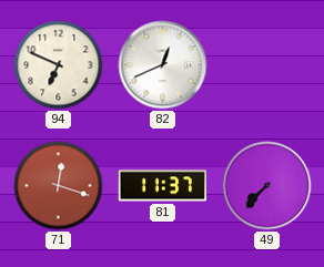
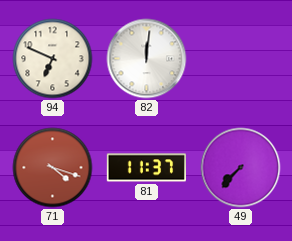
82: 12:41 -> 12:01
71: 12:18 -> 4:18
